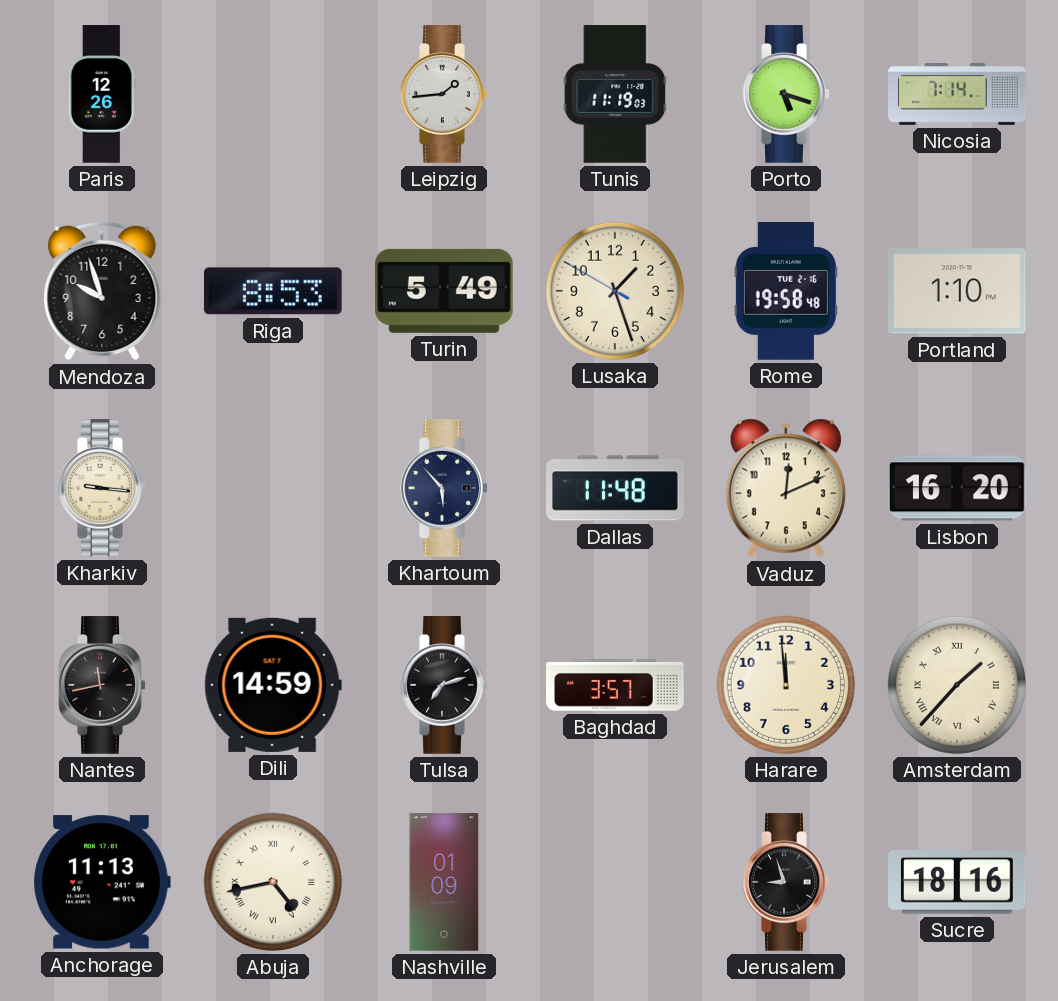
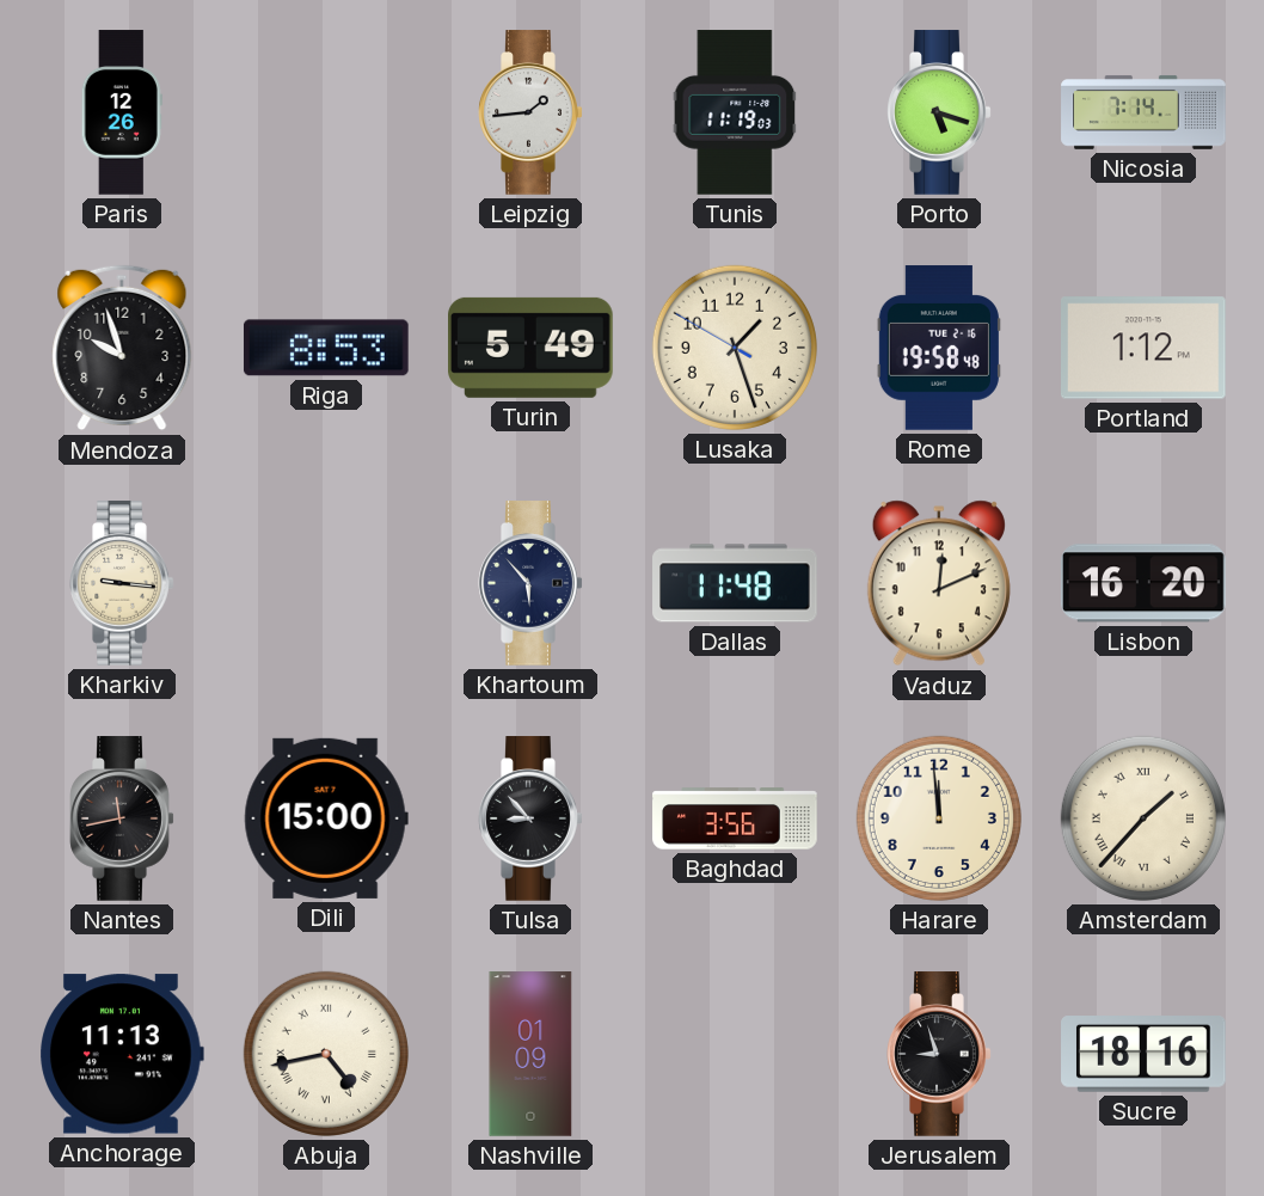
Portland: 1:10 -> 1:12
Dili: 14:59 -> 15:00
Tulsa: 7:12 -> 8:53
Baghdad: 3:57 -> 3:56
